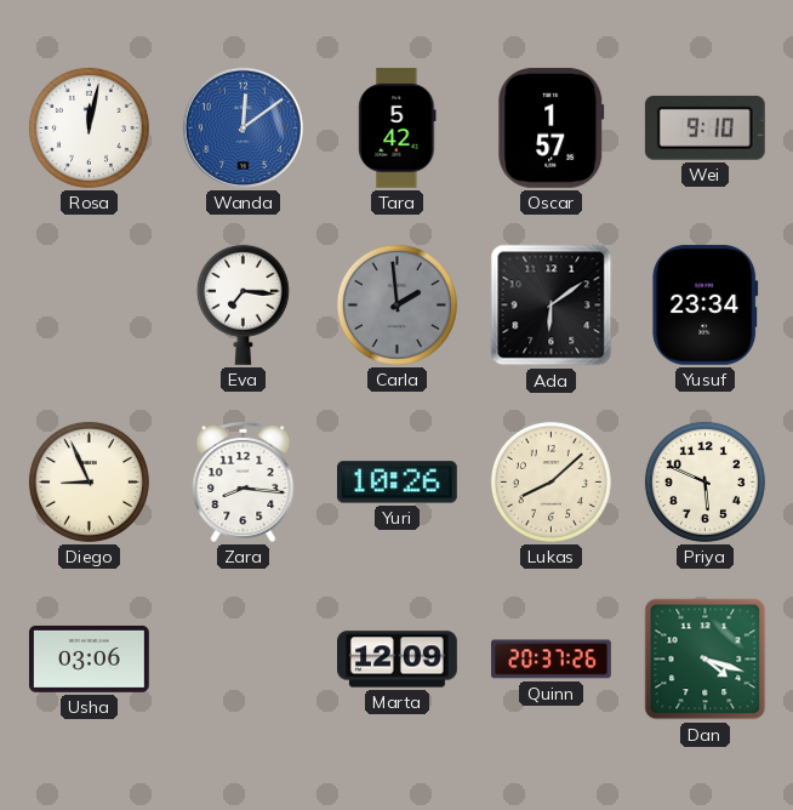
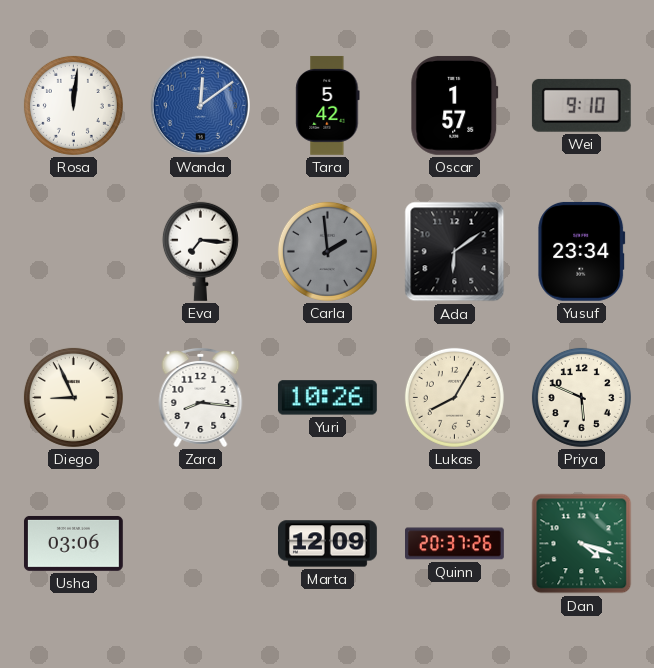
Rosa: 12:02 -> 12:01
Lukas: 8:08 -> 8:05
